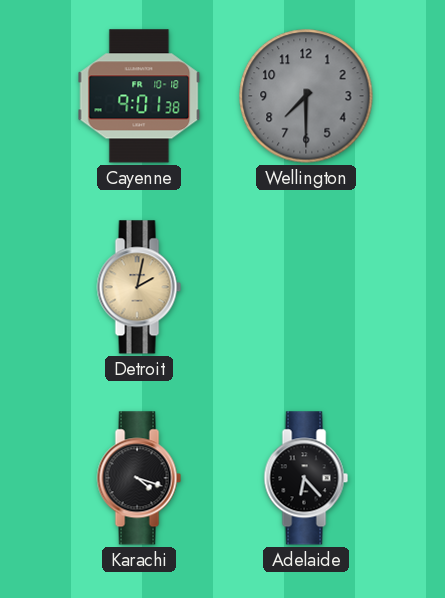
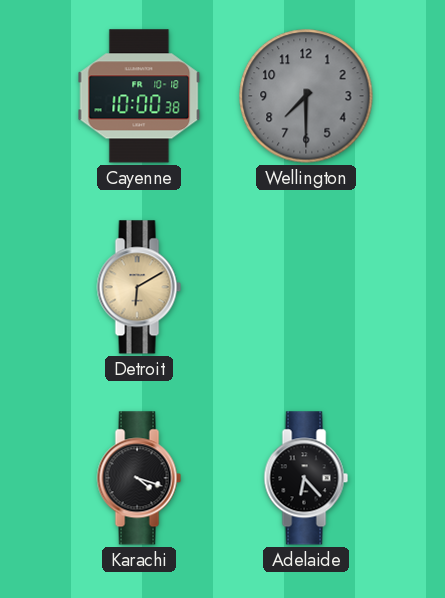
Cayenne: 9:01 -> 10:00
Detroit: 2:02 -> 6:10
